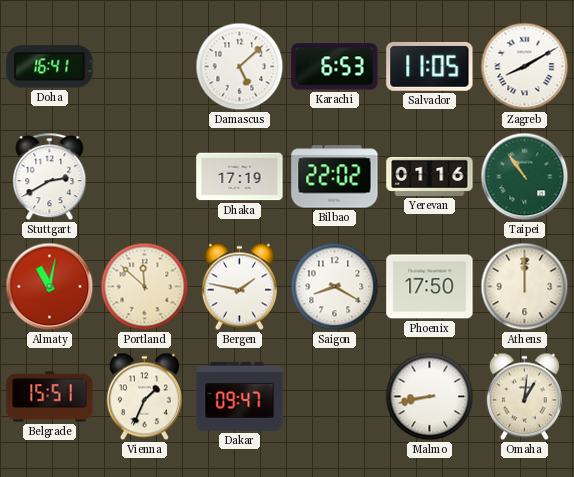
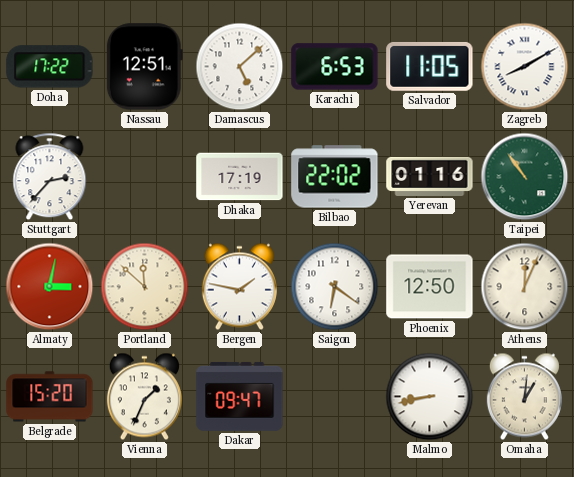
Doha: 16:41 -> 17:22
Nassau: none -> 12:51
Stuttgart: 2:40 -> 2:37
Almaty: 11:02 -> 3:02
Saigon: 8:20 -> 6:21
Phoenix: 17:50 -> 12:50
Athens: 12:00 -> 12:04
Belgrade: 15:51 -> 15:20
